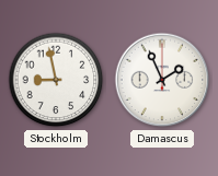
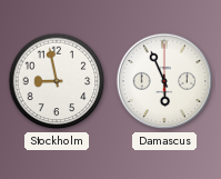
Damascus: 1:56 -> 5:56
